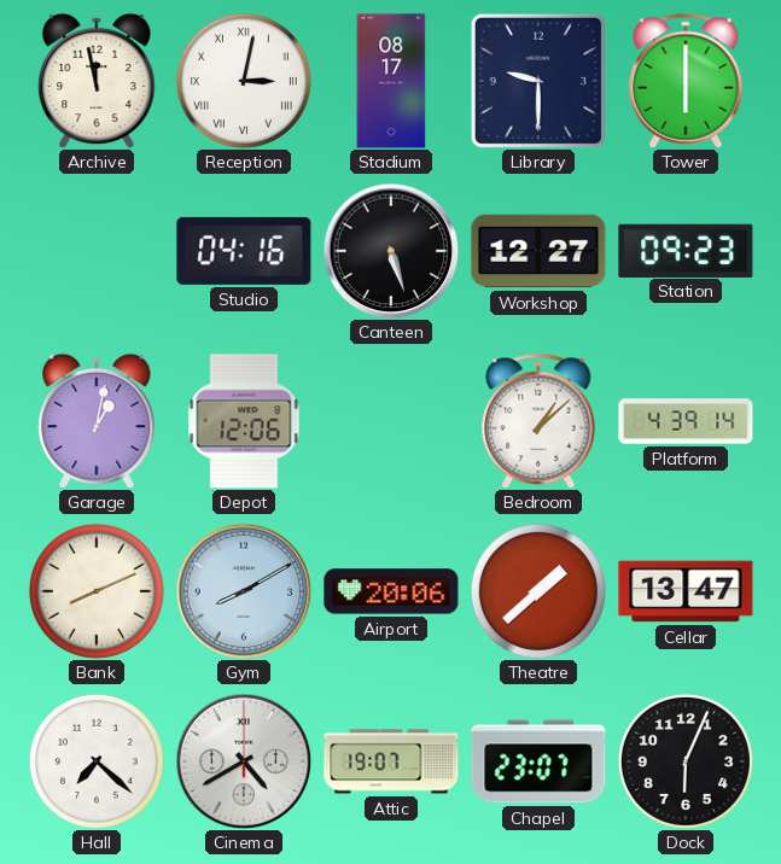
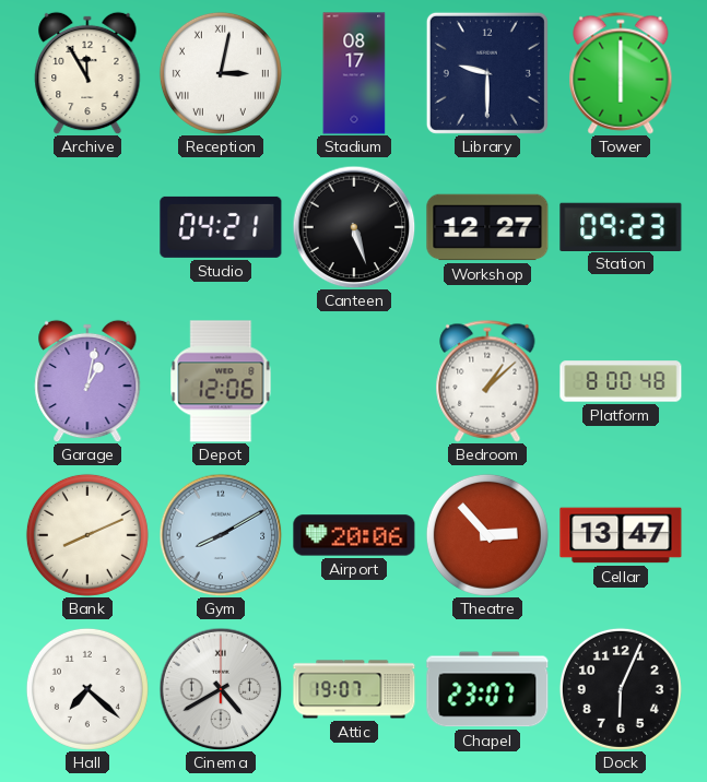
Archive: 11:58 -> 11:55
Studio: 04:16 -> 04:21
Platform: 4:39 -> 8:00
Theatre: 1:38 -> 2:53
